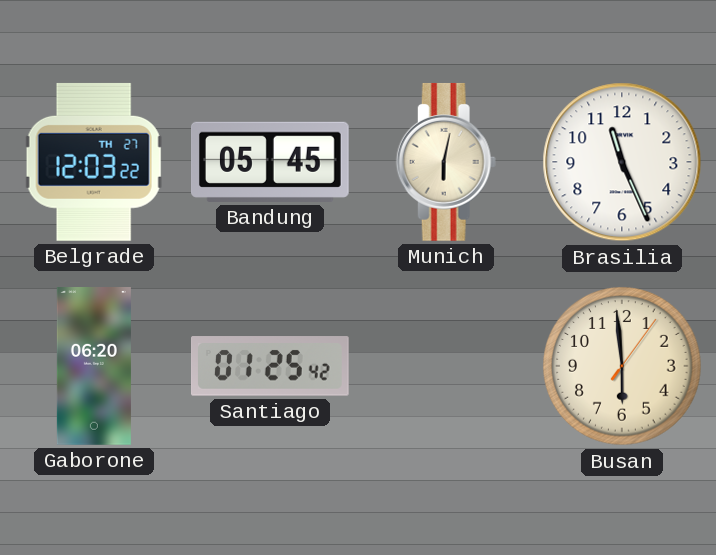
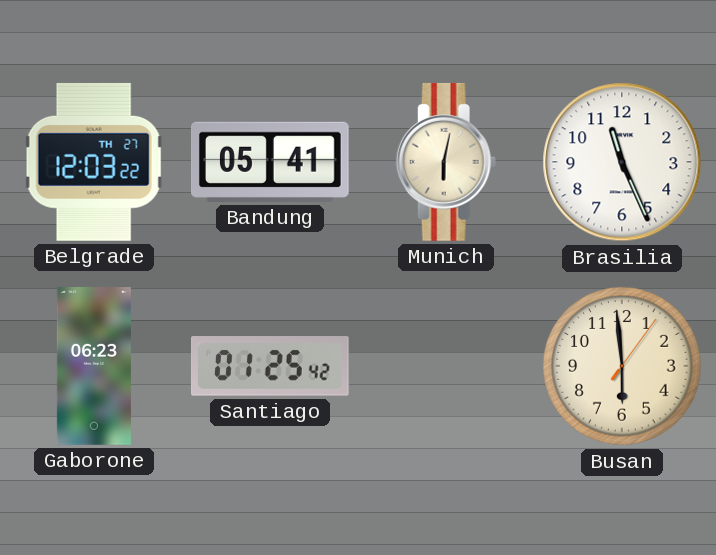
Bandung: 05:45 -> 05:41
Gaborone: 06:20 -> 06:23
